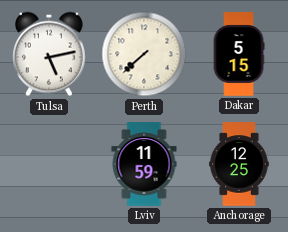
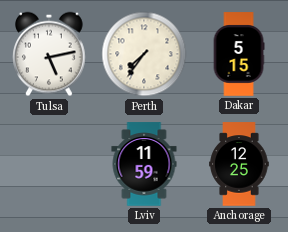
Perth: 7:38 -> 7:36
